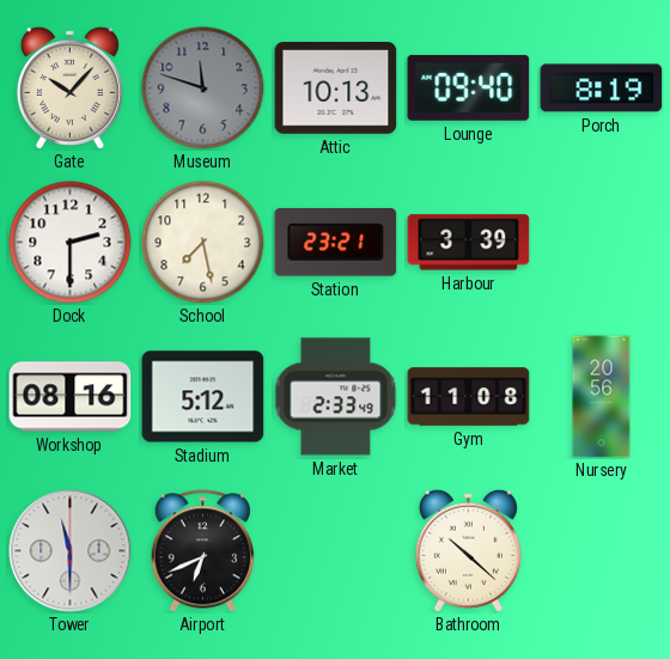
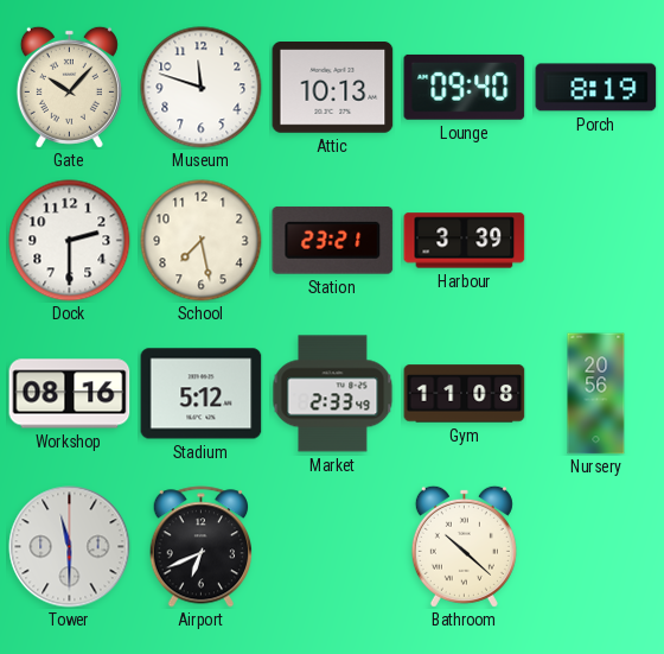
Museum dial: grey -> white
